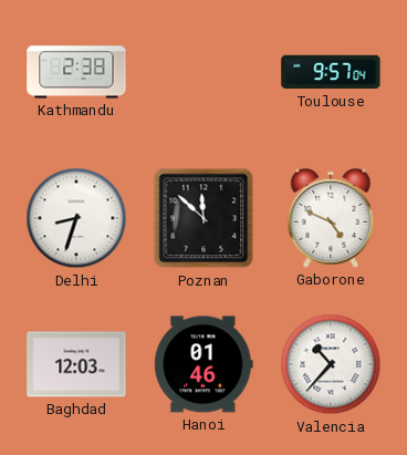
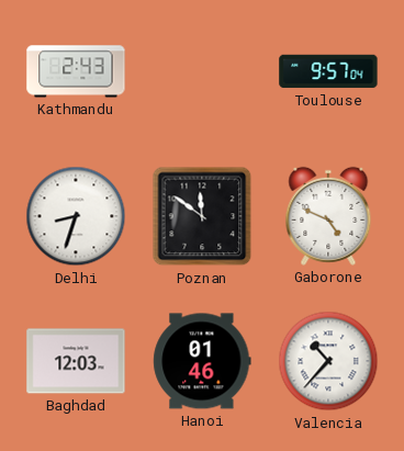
Kathmandu: 2:38 -> 2:43
Poznan: 11:52 -> 11:51
